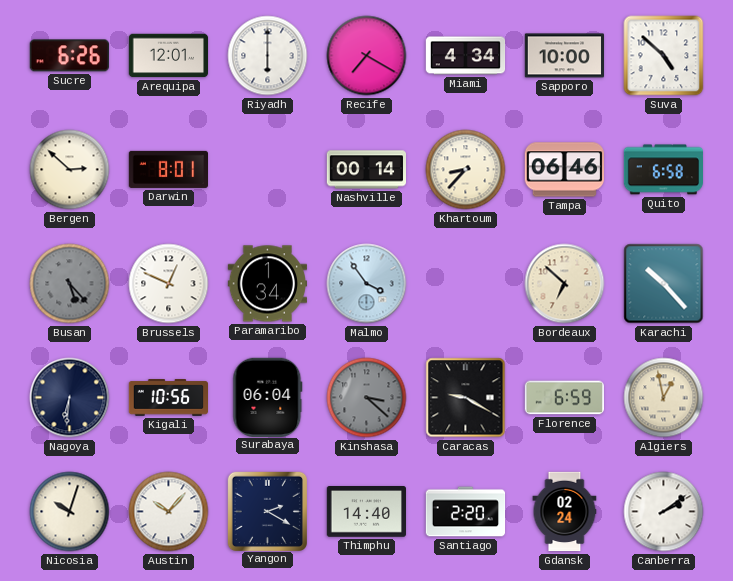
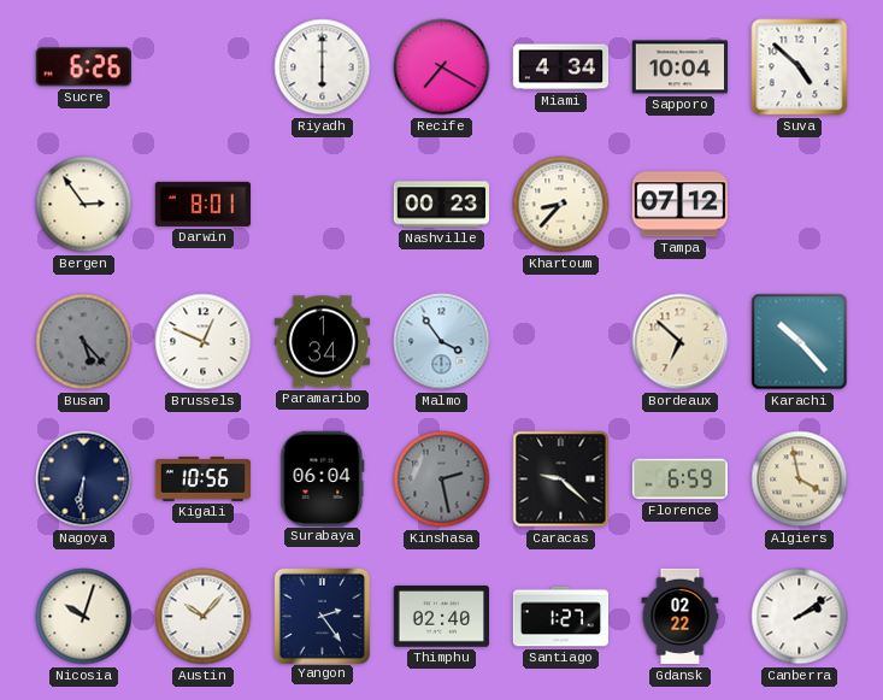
Arequipa: 12:01 -> none
Sapporo: 10:00 -> 10:04
Bergen: 2:52 -> 2:54
Nashville: 00:14 -> 00:23
Tampa: 06:46 -> 07:12
Quito: 6:58 -> none
Kinshasa: 3:22 -> 2:28
Caracas: 9:20 -> 9:22
Algiers: 12:58 -> 3:58
Yangon: 2:20 -> 2:24
Thimphu: 14:40 -> 02:40
Santiago: 2:20 -> 1:27
Gdansk: 02:24 -> 02:22
